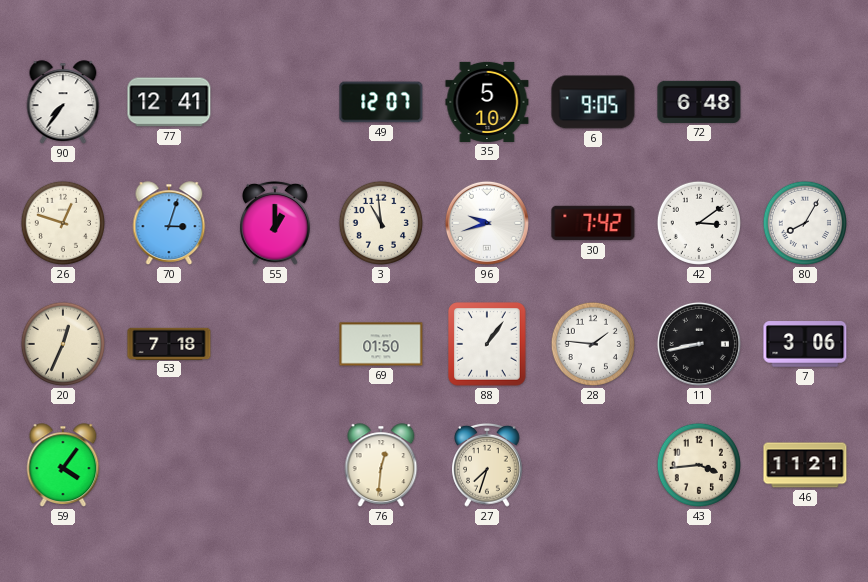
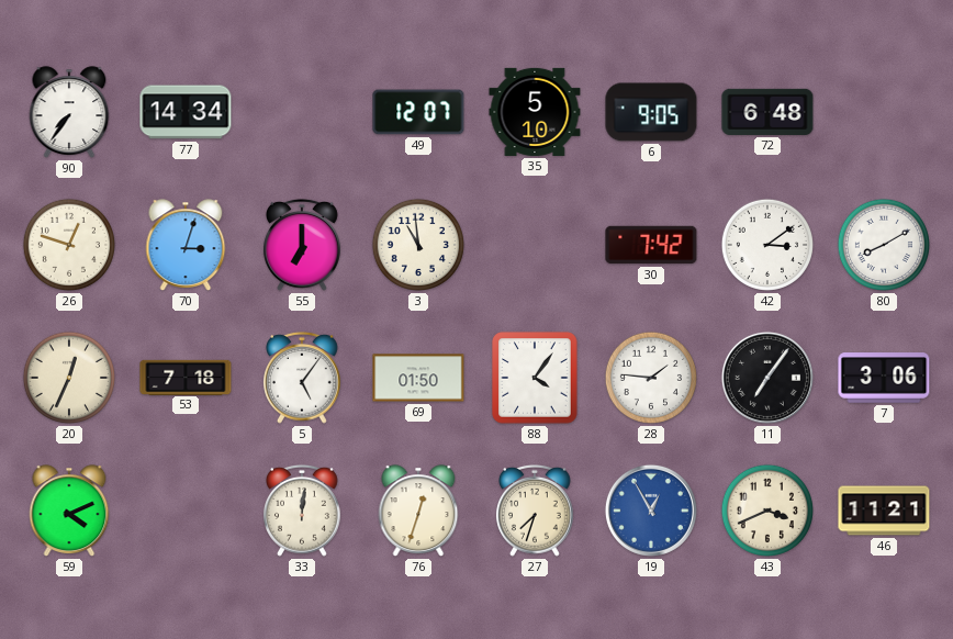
77: 12:41 -> 14:34
55: 1:00 -> 7:00
96: 9:42 -> none
80: 8:05 -> 8:10
5: none -> 5:06
88: 1:06 -> 4:06
11: 8:43 -> 7:06
59: 4:06 -> 4:11
33: none -> 12:01
76: 12:31 -> 12:33
19: none -> 12:55
43: 3:44 -> 3:41
